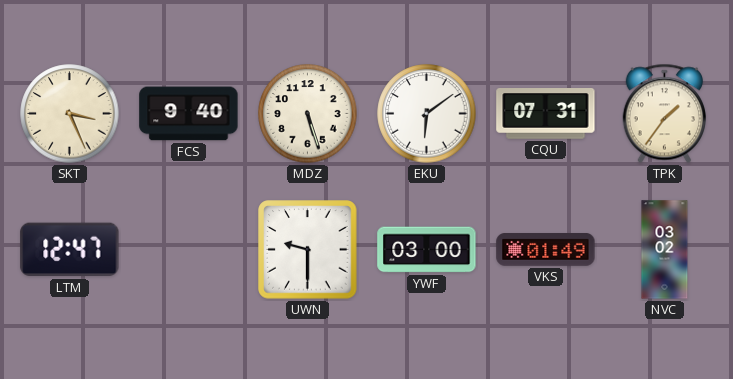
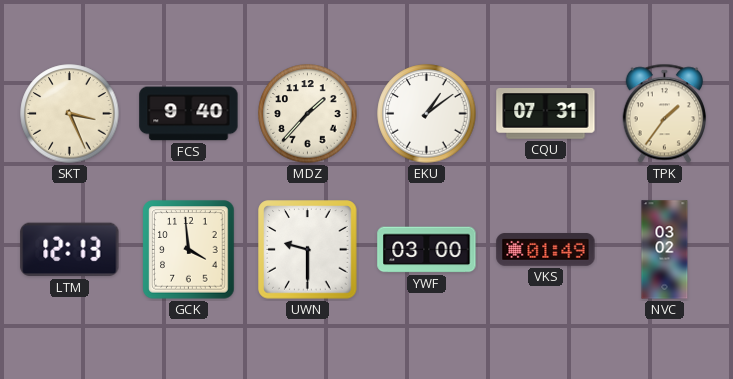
MDZ: 5:27 -> 1:37
EKU: 6:09 -> 1:09
LTM: 12:47 -> 12:13
GCK: none -> 3:59
